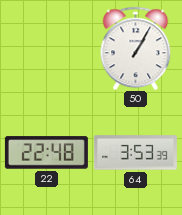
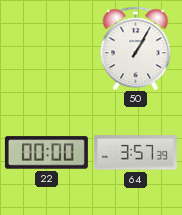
22: 22:48 -> 00:00
64: 3:53 -> 3:57
